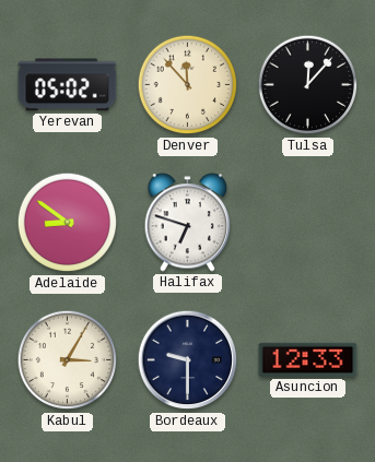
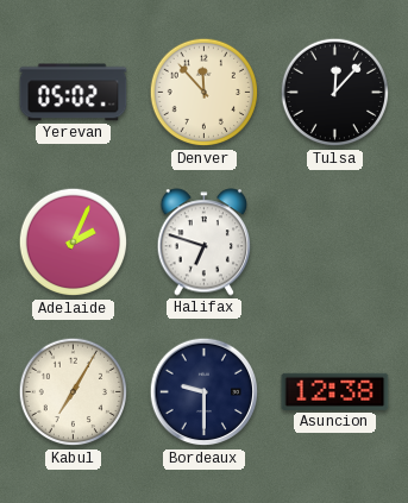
Adelaide: 8:51 -> 2:04
Kabul: 3:05 -> 7:05
Asuncion: 12:33 -> 12:38
